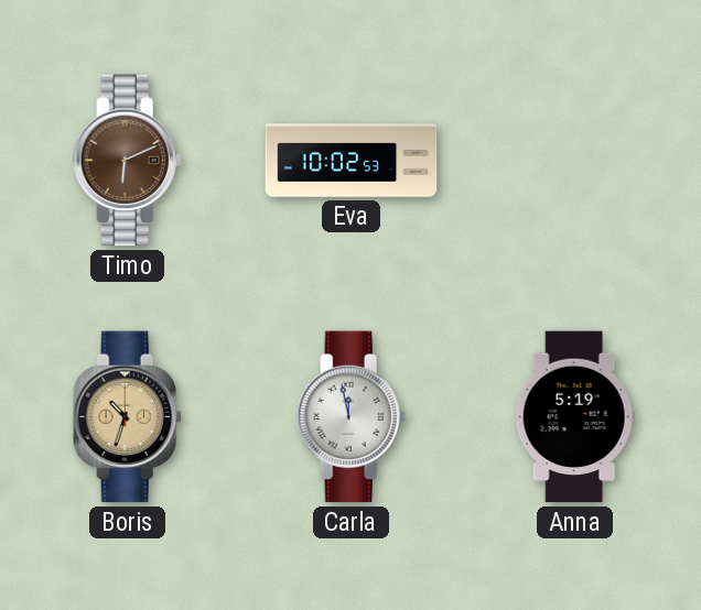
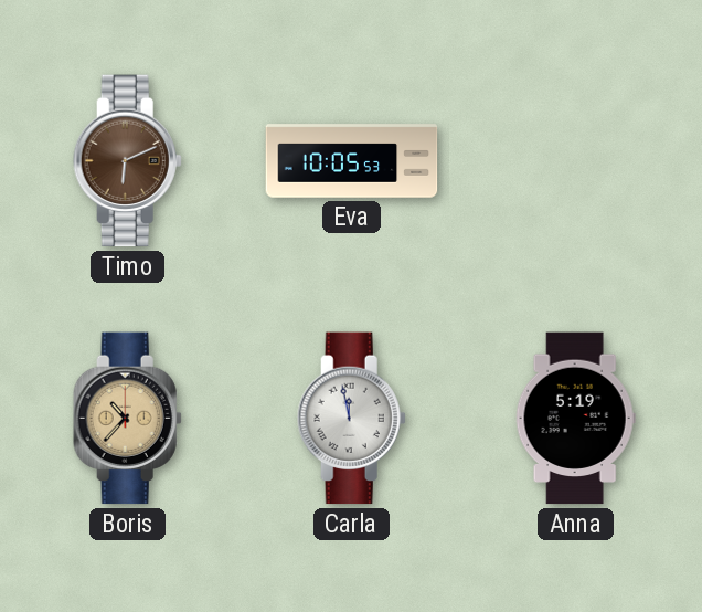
Eva: 10:02 -> 10:05
Boris: 10:33 -> 10:37
